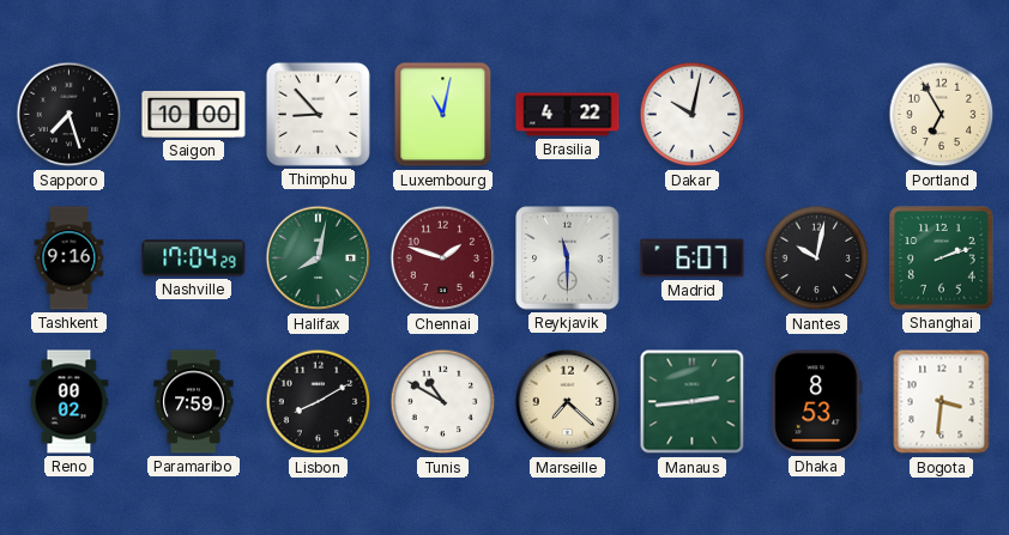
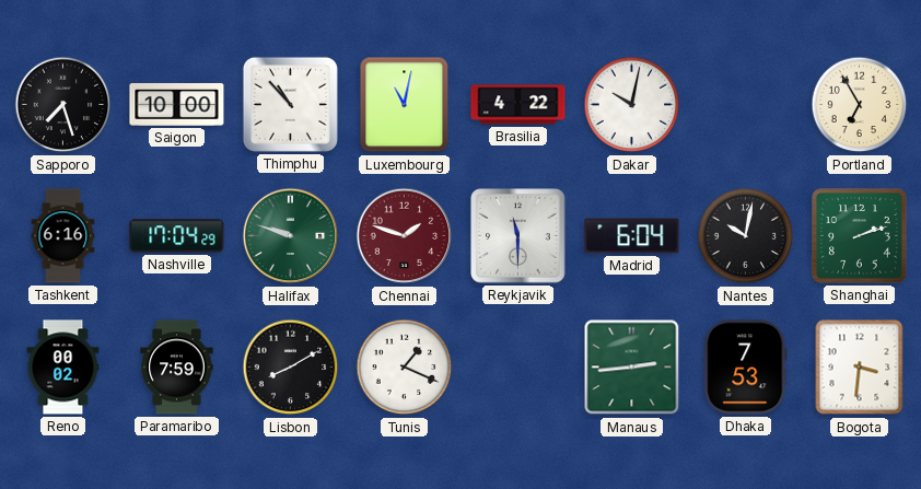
Thimphu: 8:53 -> 10:53
Tashkent: 9:16 -> 6:16
Halifax: 8:02 -> 9:48
Madrid: 6:07 -> 6:04
Tunis: 10:50 -> 1:19
Marseille: 7:22 -> none
Dhaka: 8:53 -> 7:53
